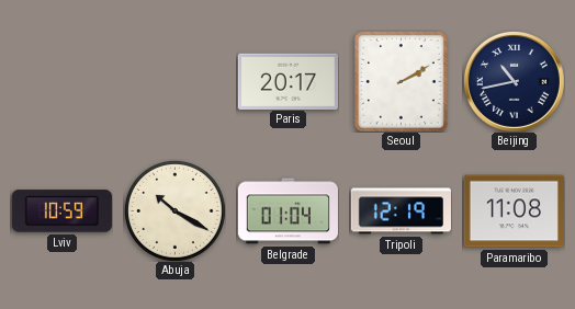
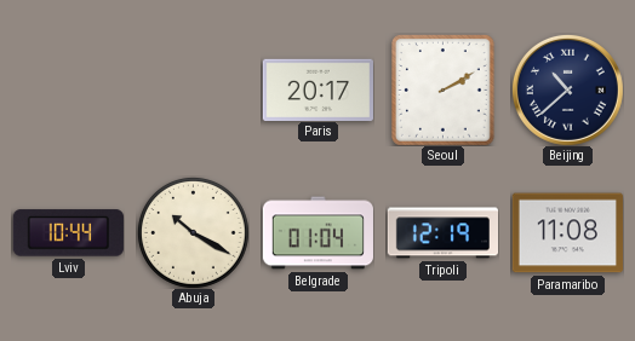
Beijing: 10:43 -> 10:38
Lviv: 10:59 -> 10:44
